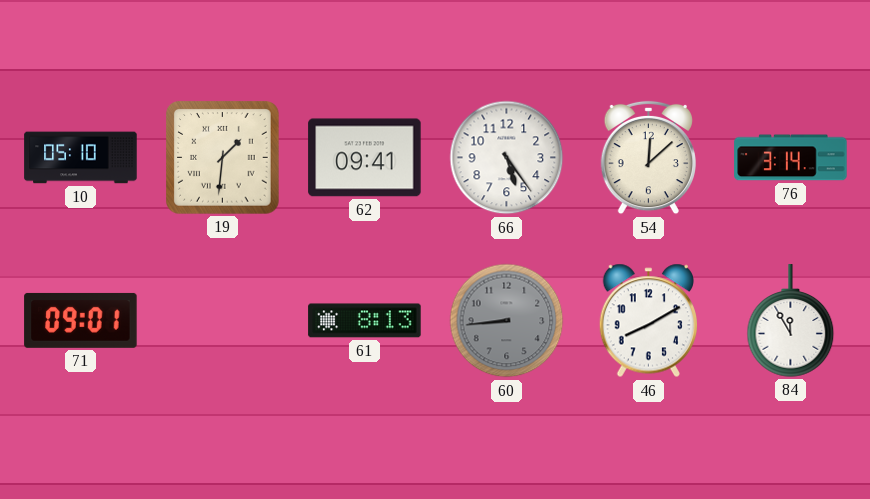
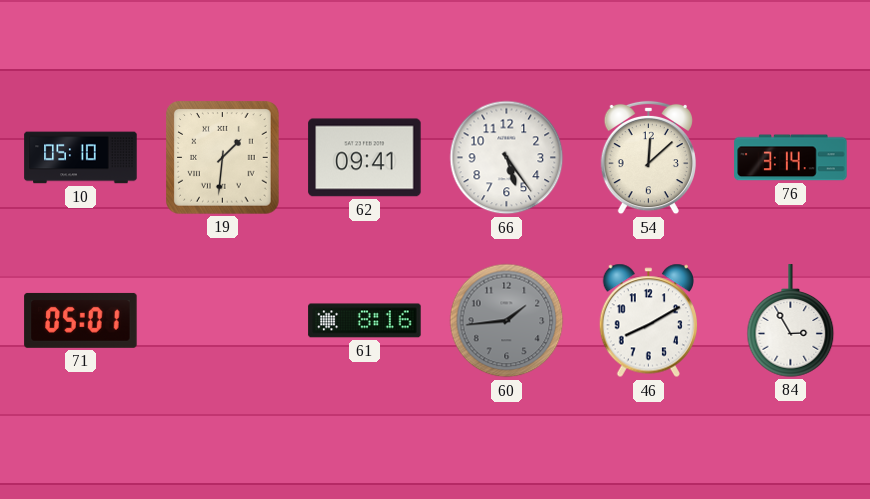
71: 09:01 -> 05:01
61: 8:13 -> 8:16
60: 8:44 -> 1:44
84: 11:55 -> 2:55
